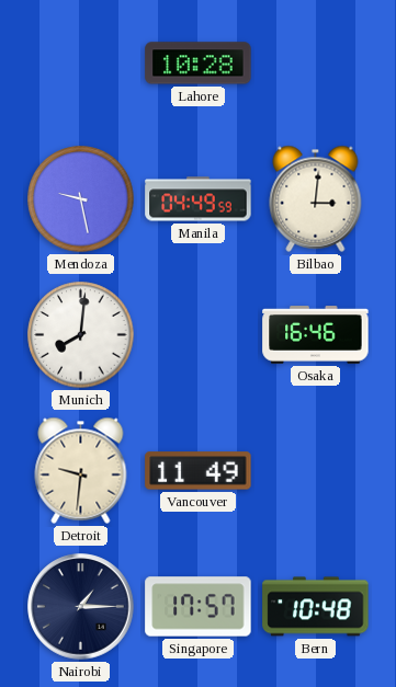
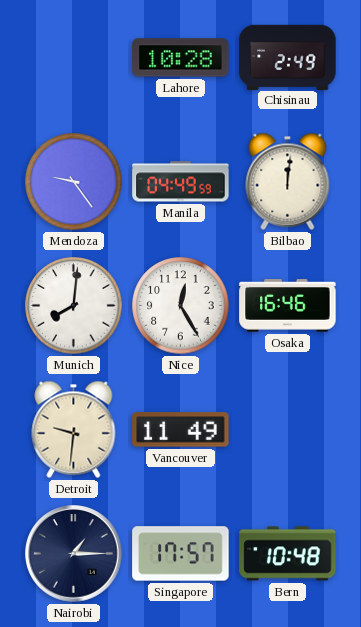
Chisinau: none -> 2:49
Mendoza: 9:28 -> 9:24
Bilbao: 3:01 -> 12:01
Nice: none -> 12:25
